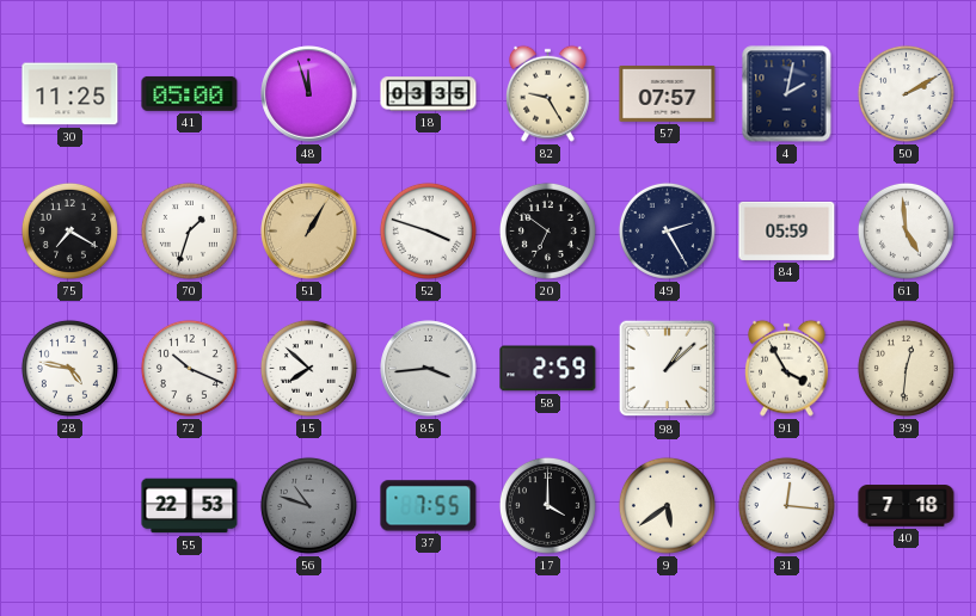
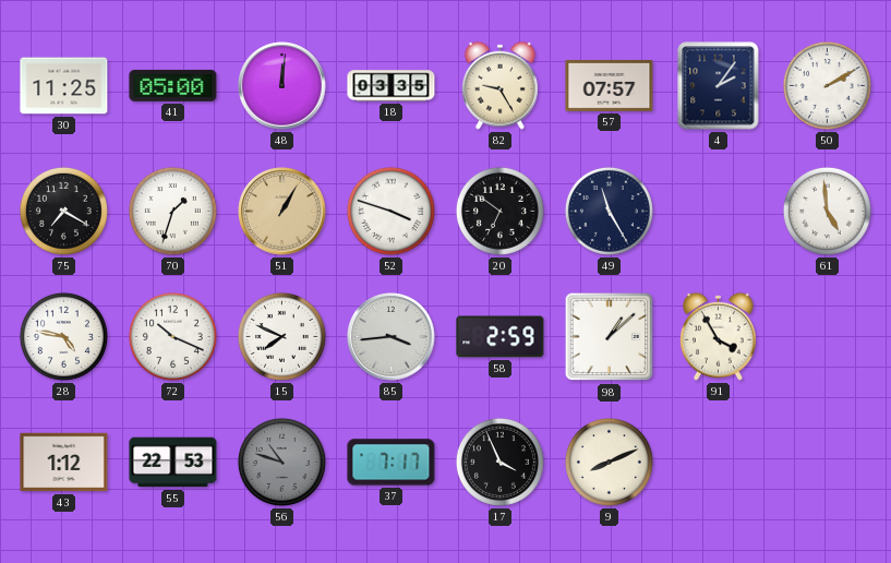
48: 11:57 -> 12:01
4: 2:02 -> 2:06
49: 2:25 -> 11:25
84: 05:59 -> none
15: 7:52 -> 7:49
39: 12:31 -> none
43: none -> 1:12
37: 7:55 -> 7:17
17: 4:00 -> 3:56
9: 5:39 -> 8:11
31: 12:16 -> none
40: 7:18 -> none
